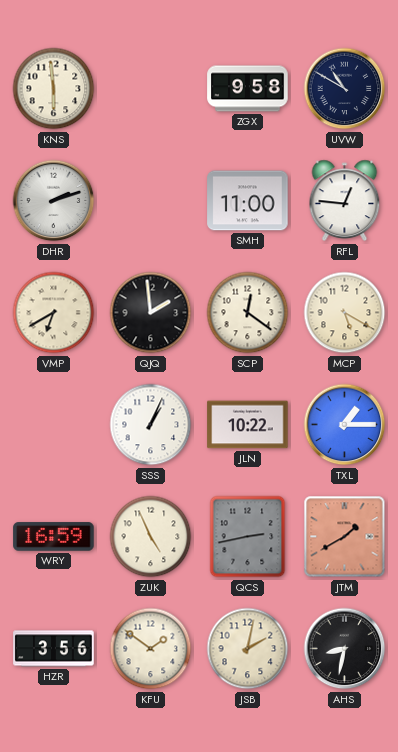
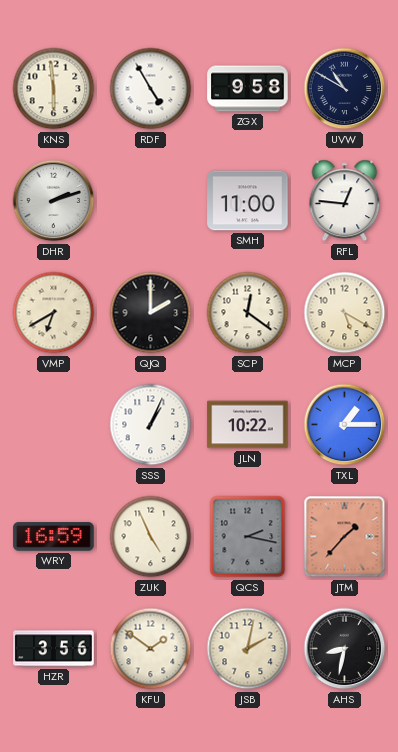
RDF: none -> 4:55
QJQ: 1:59 -> 2:00
QCS: 2:43 -> 2:17
JTM: 1:40 -> 1:37
